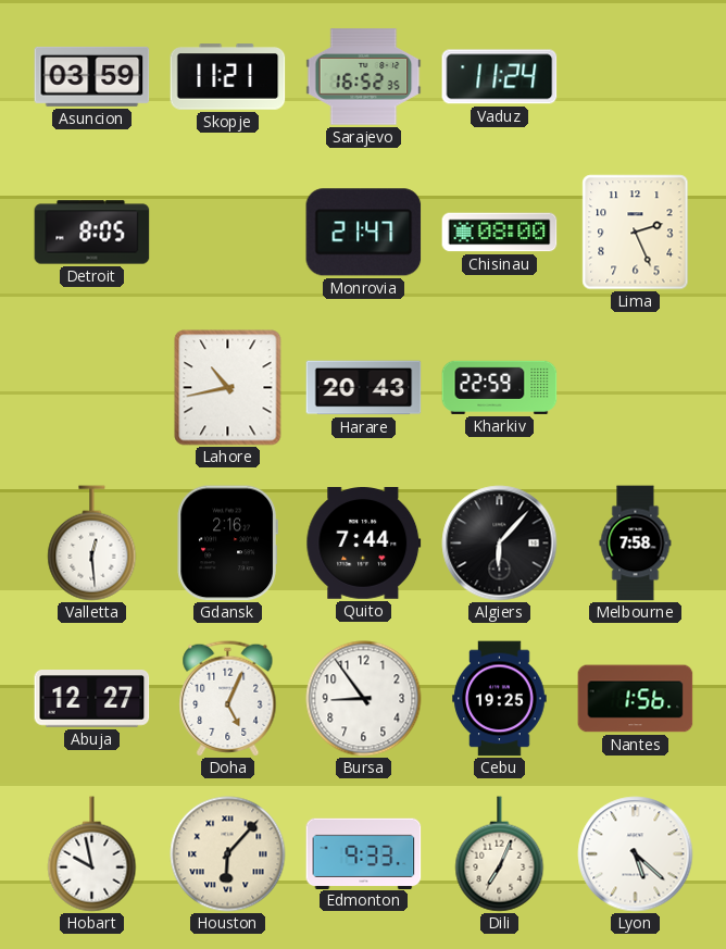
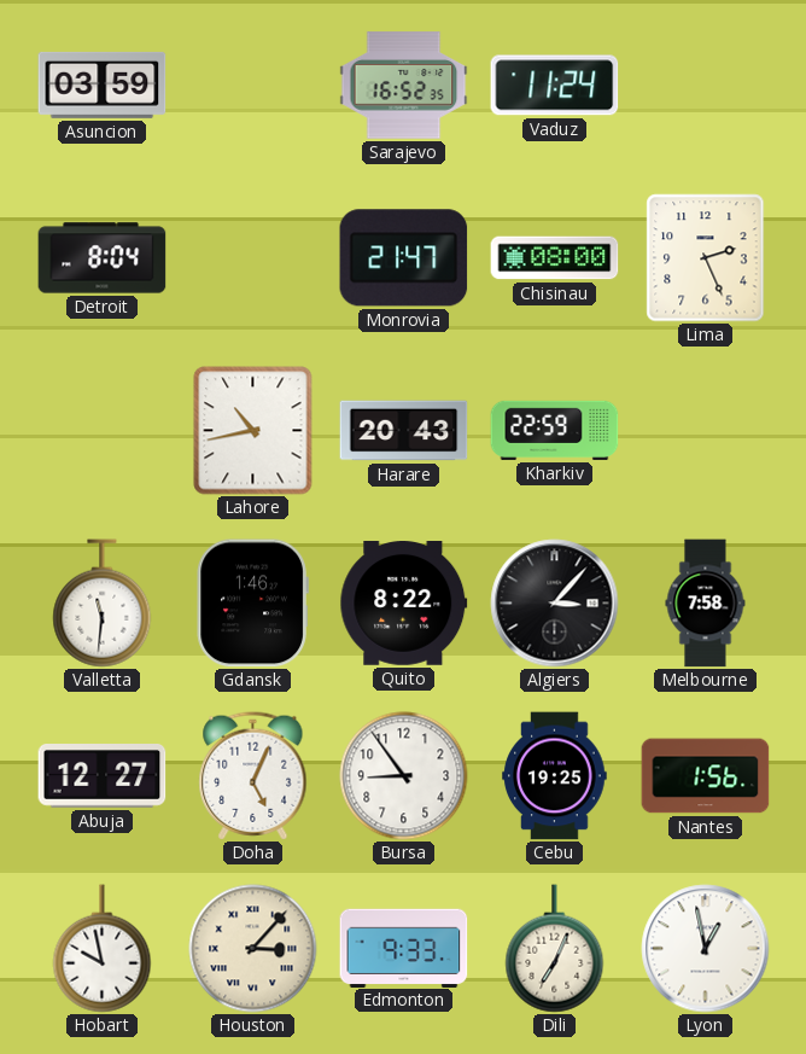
Skopje: 11:21 -> none
Detroit: 8:05 -> 8:04
Valletta: 12:29 -> 11:31
Gdansk: 2:16 -> 1:46
Quito: 7:44 -> 8:22
Algiers: 6:07 -> 3:07
Houston: 6:07 -> 3:07
Lyon: 5:22 -> 12:58
